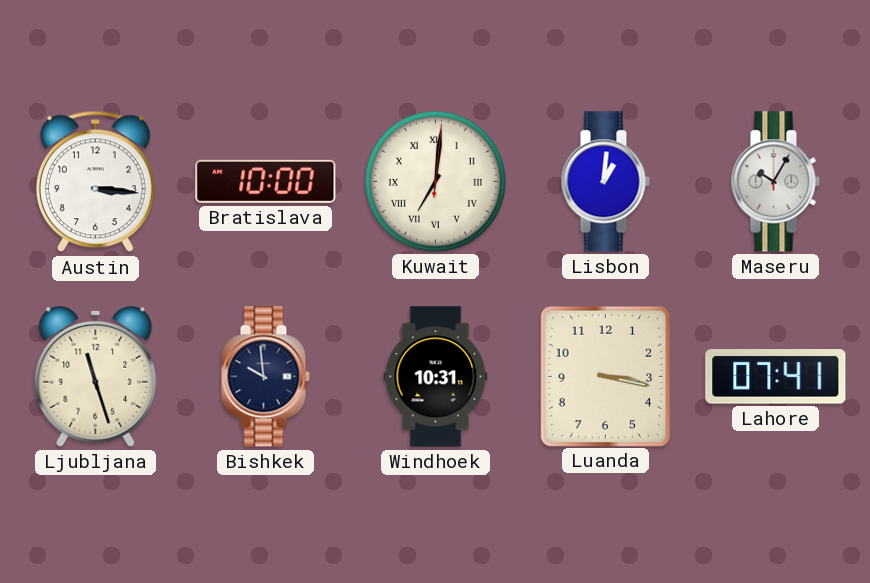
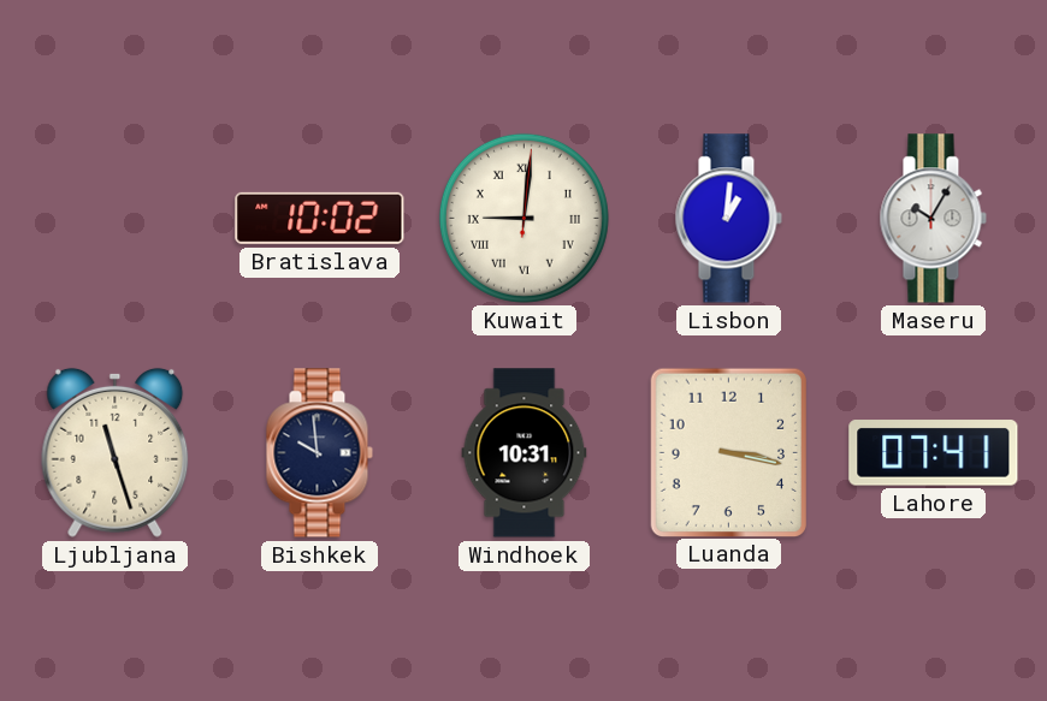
Austin: 3:16 -> none
Bratislava: 10:00 -> 10:02
Kuwait: 7:01 -> 9:01
